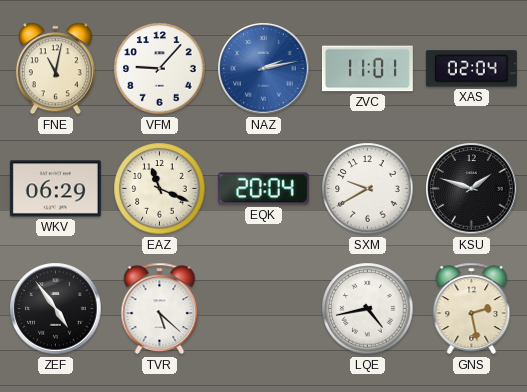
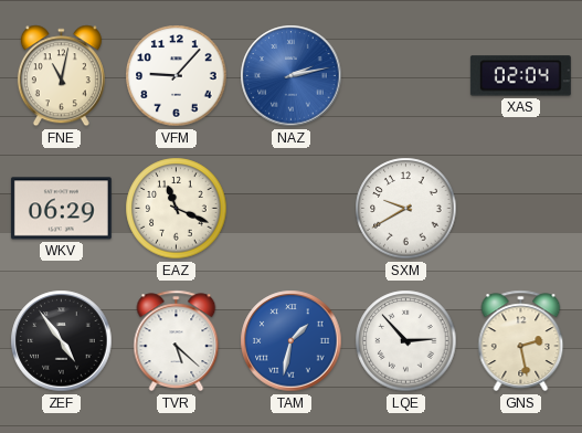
ZVC: 11:01 -> none
EQK: 20:04 -> none
KSU: 1:48 -> none
TAM: none -> 1:32
LQE: 4:43 -> 2:53
